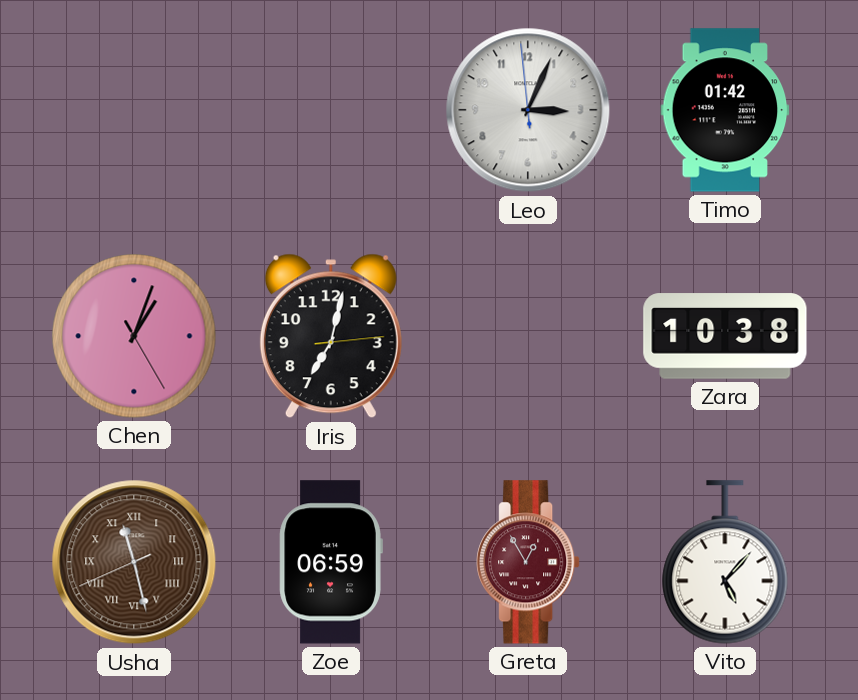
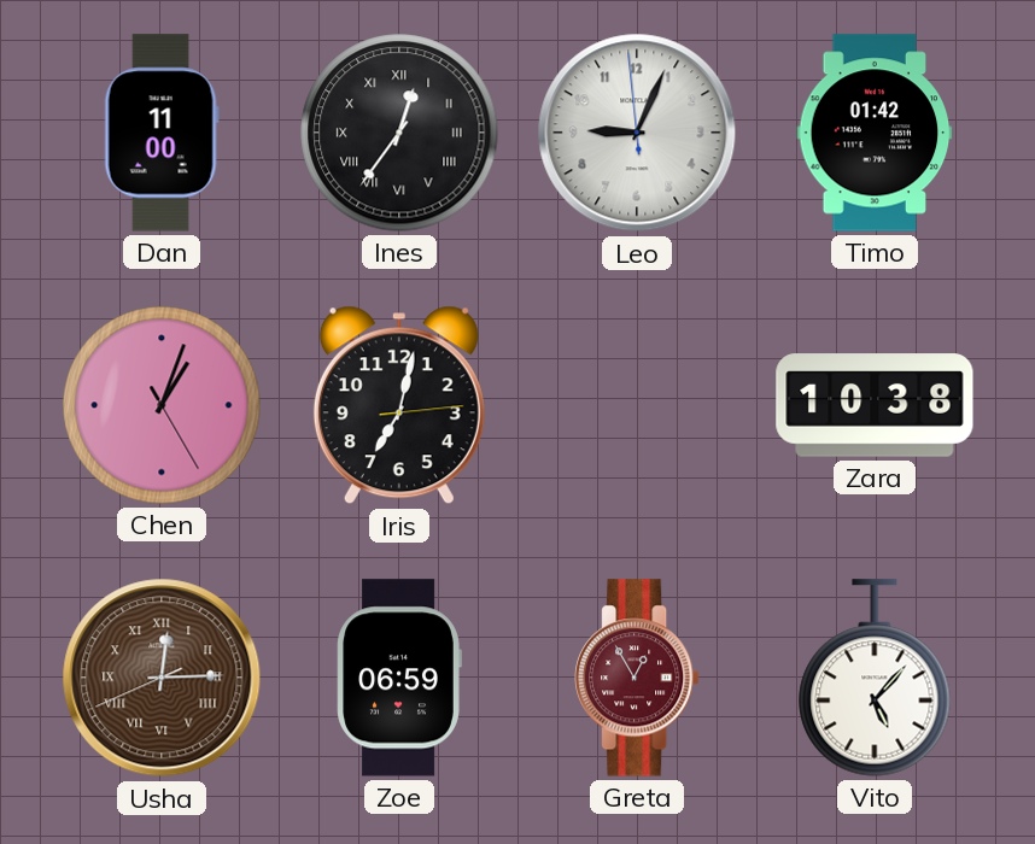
Dan: none -> 11:00
Ines: none -> 12:36
Leo: 3:03 -> 9:03
Usha: 11:27 -> 12:14
